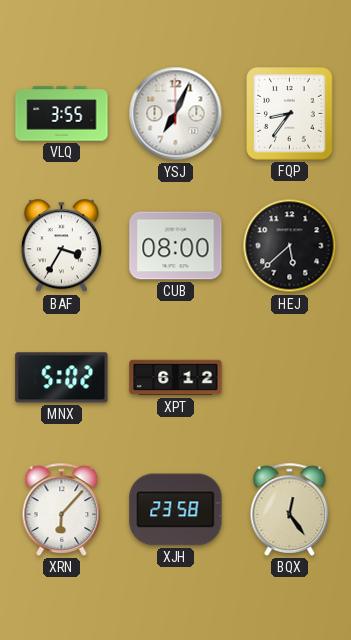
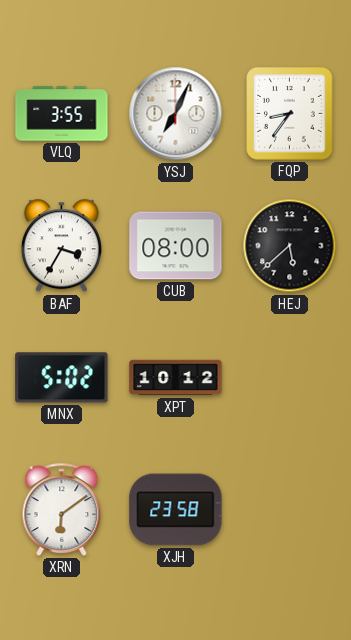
XPT: 6:12 -> 10:12
XRN: 6:07 -> 6:09
BQX: 12:24 -> none
